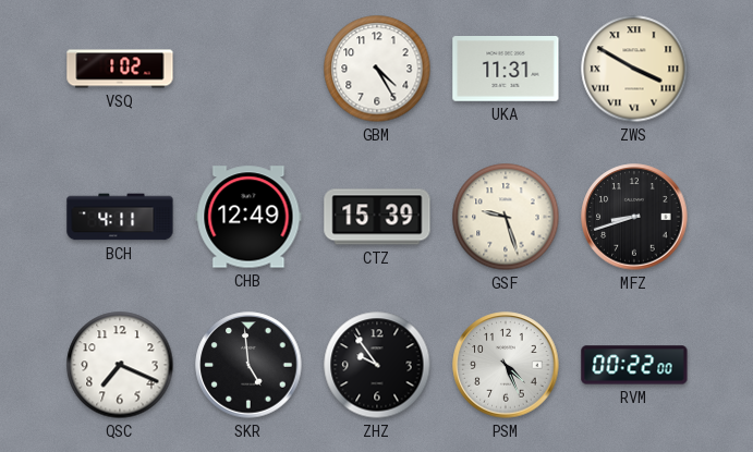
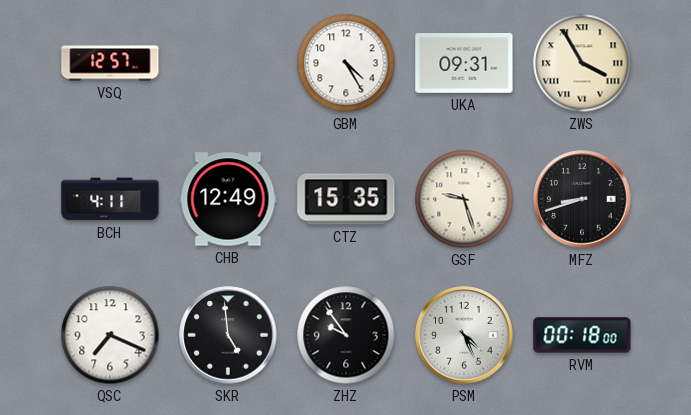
VSQ: 1:02 -> 12:57
UKA: 11:31 -> 09:31
ZWS: 3:50 -> 3:55
CTZ: 15:39 -> 15:35
RVM: 00:22 -> 00:18
